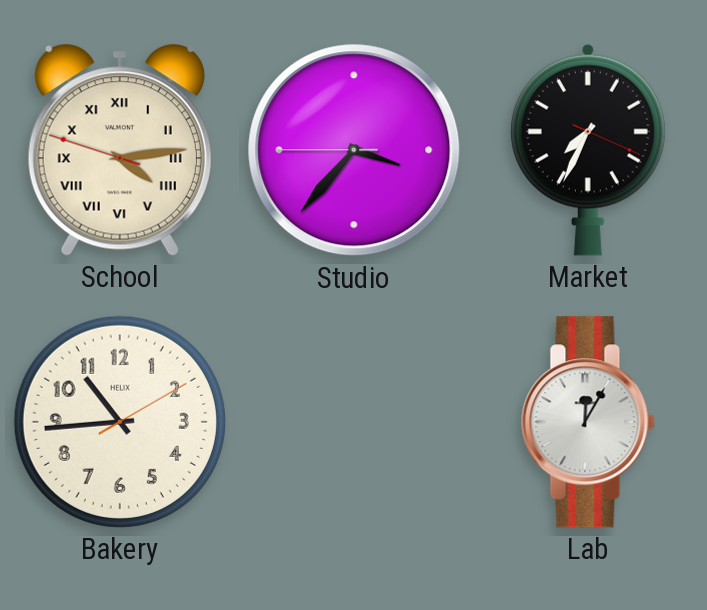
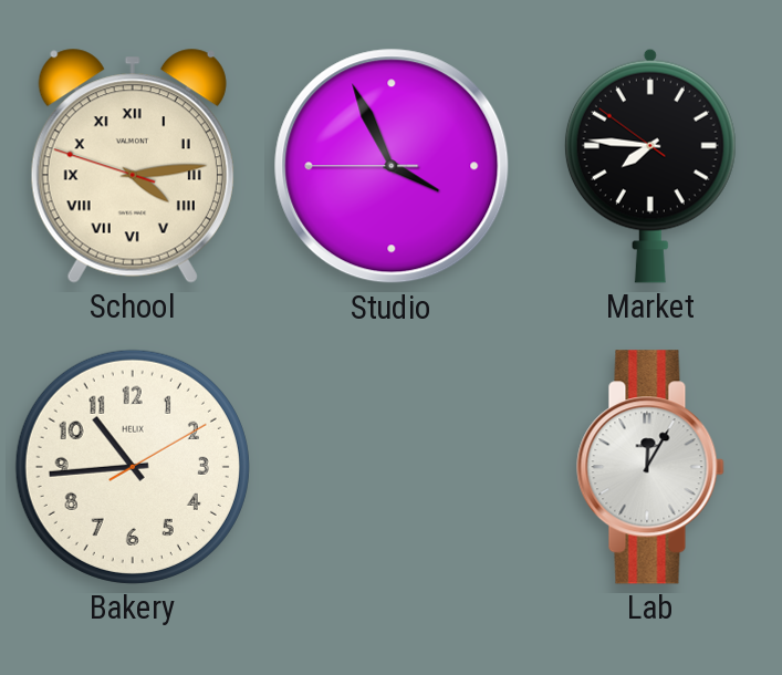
Studio: 3:36 -> 3:55
Market: 7:34 -> 7:45
